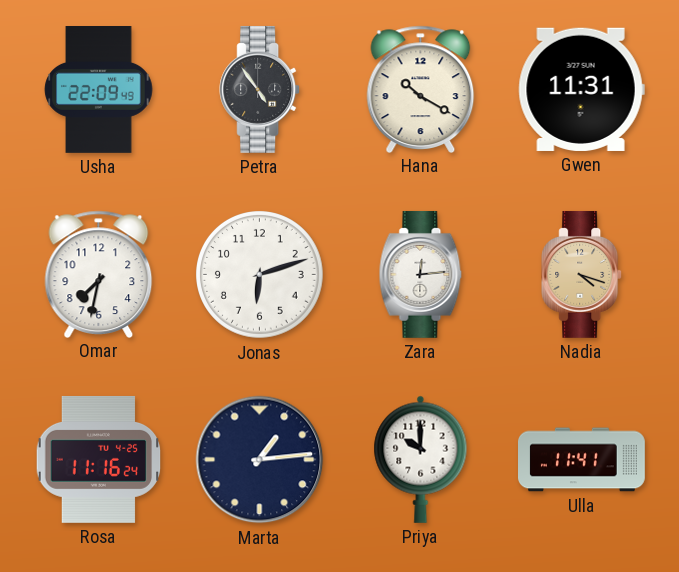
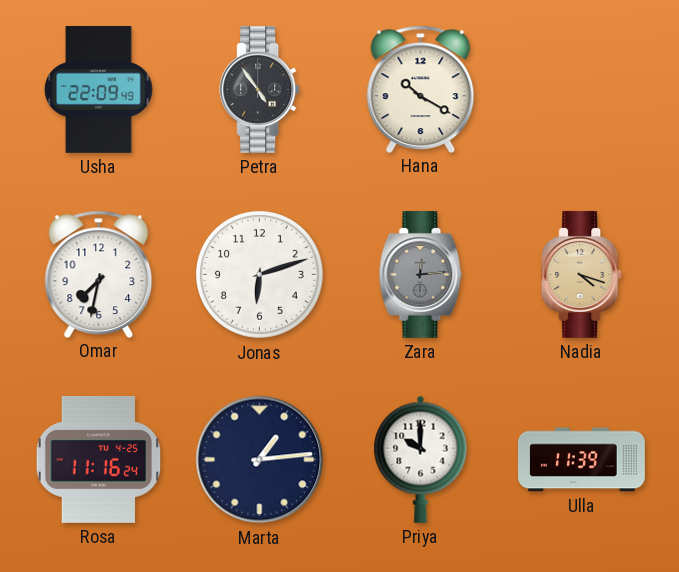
Gwen: 11:31 -> none
Zara dial: white -> grey
Ulla: 11:41 -> 11:39
